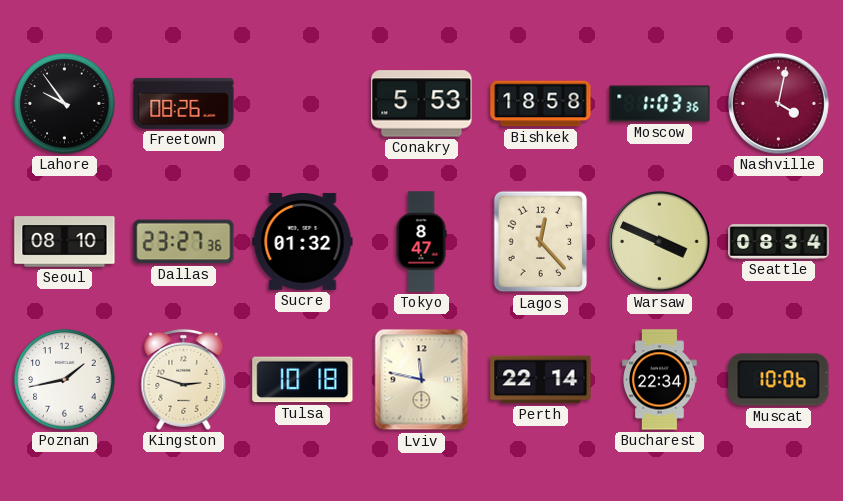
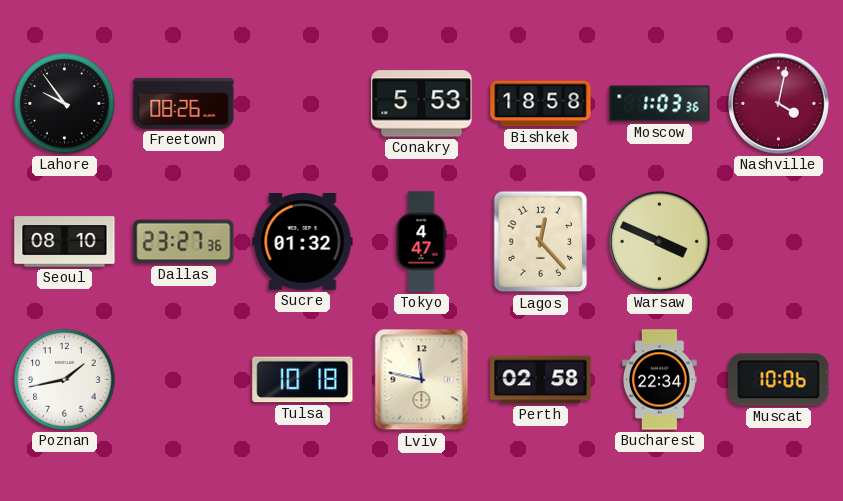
Tokyo: 8:47 -> 4:47
Seattle: 08:34 -> none
Kingston: 2:48 -> none
Perth: 22:14 -> 02:58
